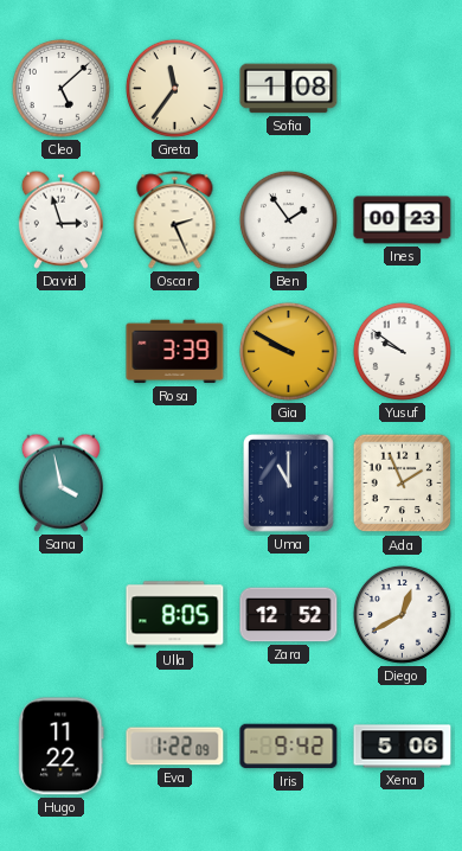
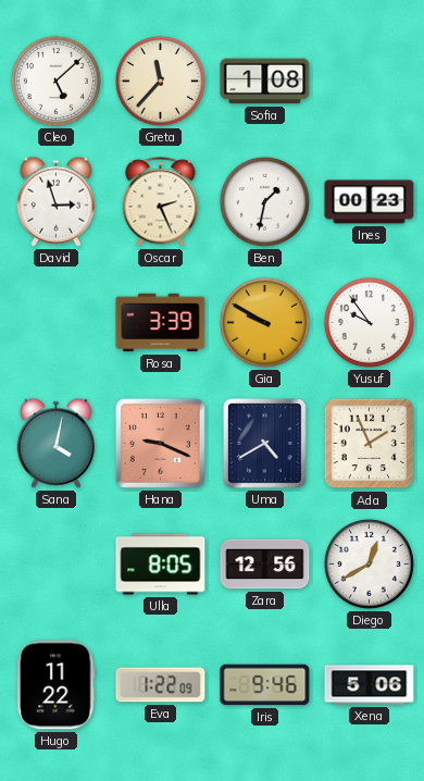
Greta: 11:36 -> 11:37
Ben: 1:54 -> 1:32
Yusuf: 9:51 -> 9:54
Sana: 3:58 -> 4:02
Hana: none -> 9:19
Uma: 11:00 -> 4:40
Zara: 12:52 -> 12:56
Iris: 9:42 -> 9:46
